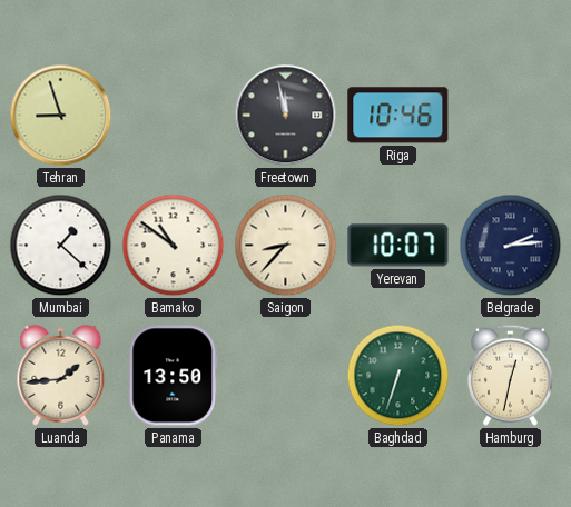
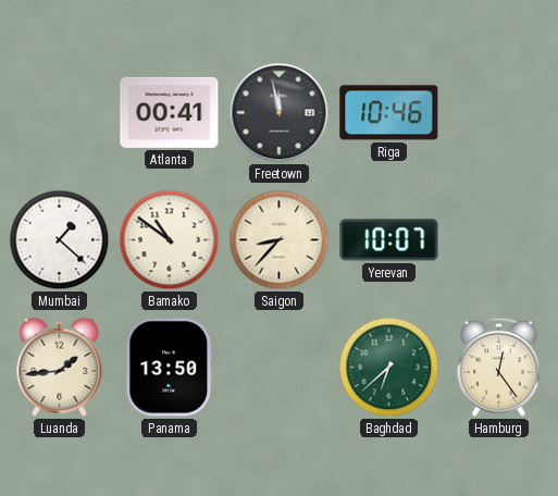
Tehran: 8:57 -> none
Atlanta: none -> 00:41
Belgrade: 2:14 -> none
Baghdad: 6:33 -> 6:38
Hamburg: 12:32 -> 12:24
